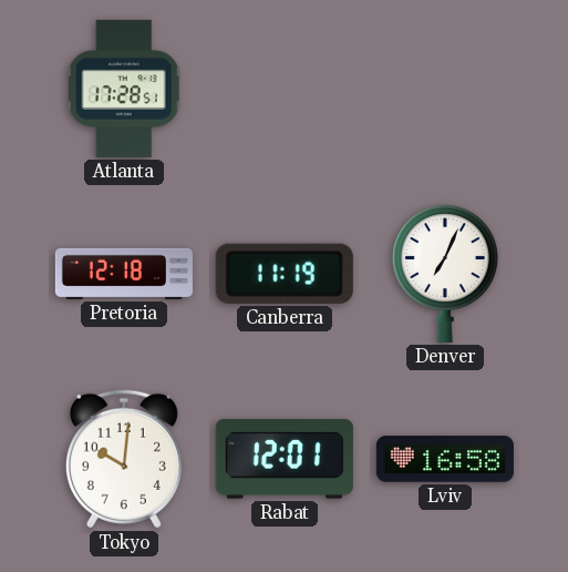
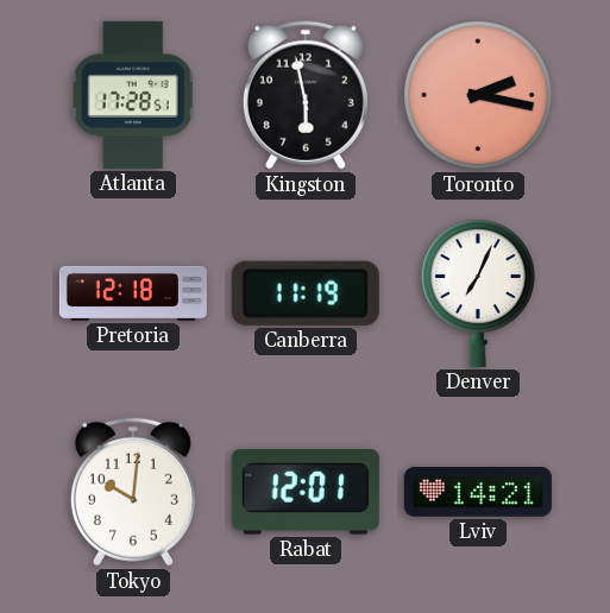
Kingston: none -> 5:58
Toronto: none -> 2:17
Lviv: 16:58 -> 14:21
